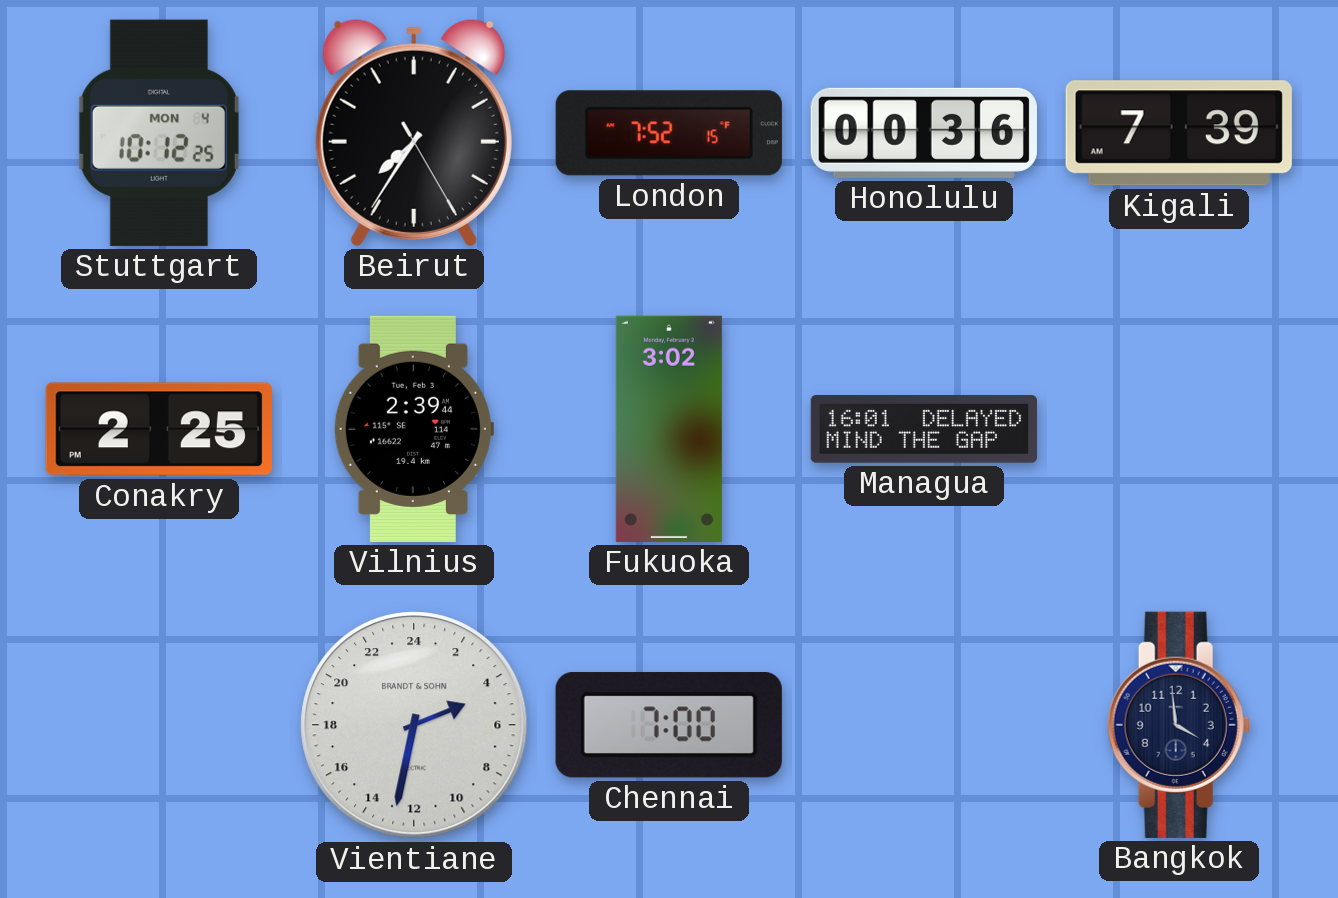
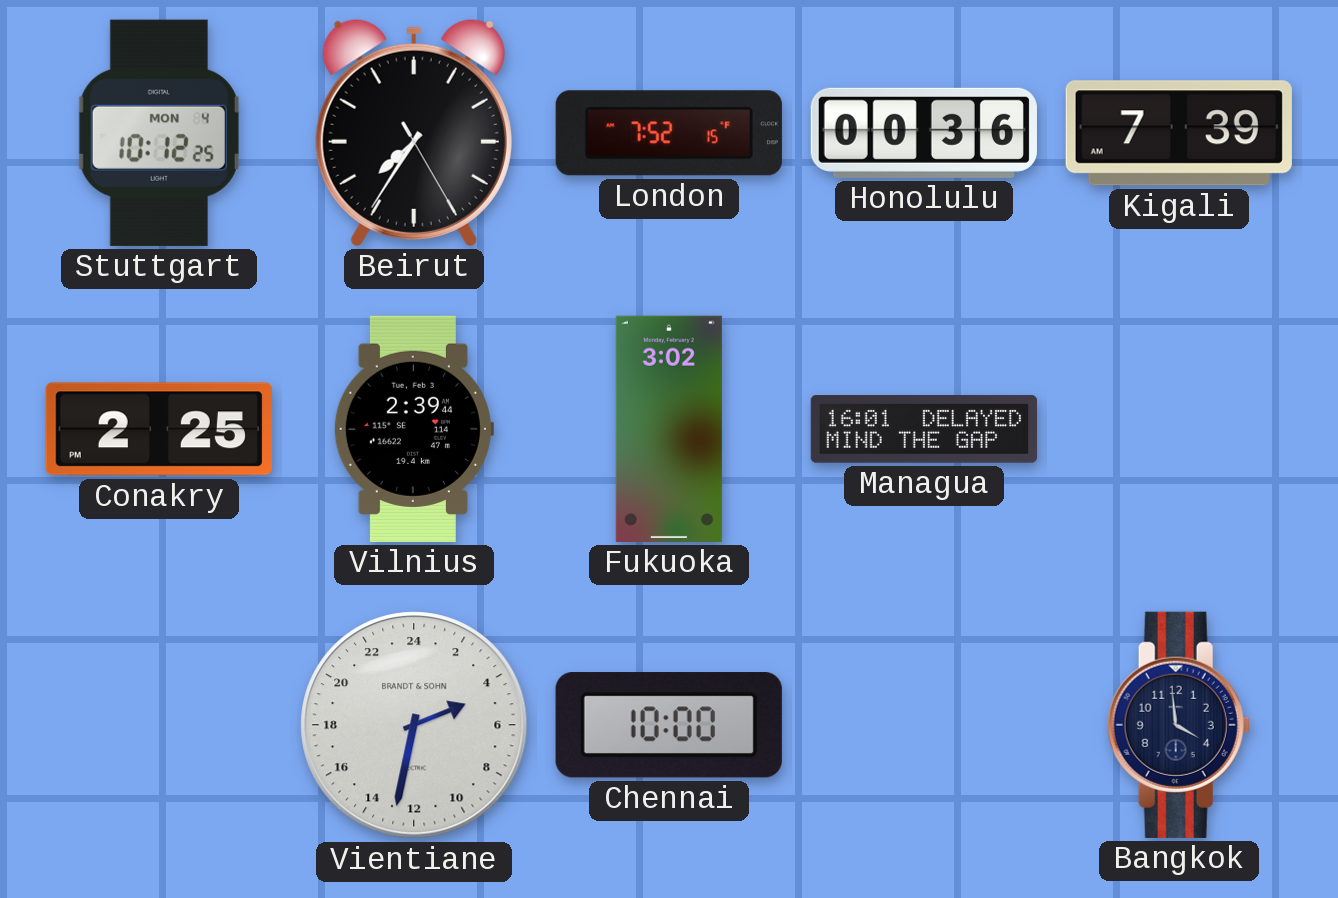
Chennai: 7:00 -> 10:00
